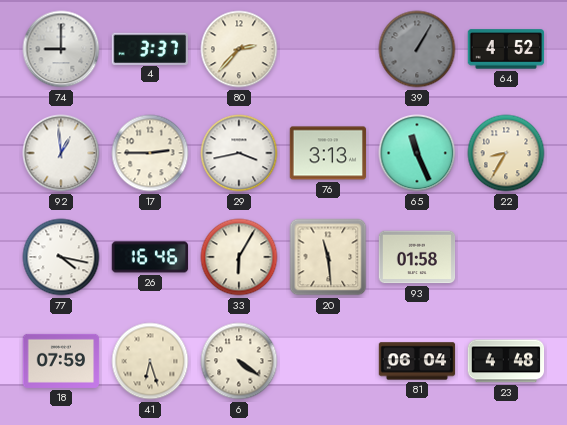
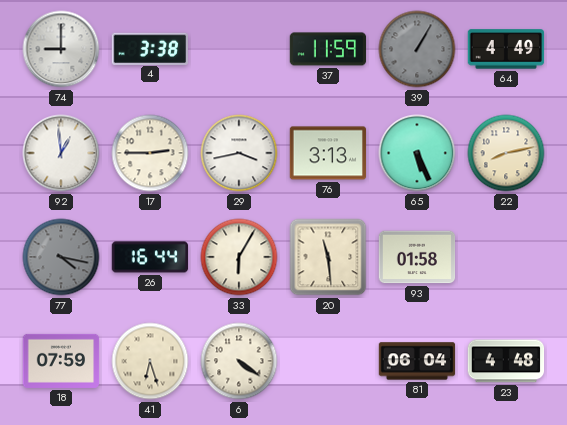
4: 3:37 -> 3:38
80: 2:37 -> none
37: none -> 11:59
64: 4:52 -> 4:49
65: 11:26 -> 5:26
22: 8:35 -> 8:13
77 dial: white -> grey
26: 16:46 -> 16:44
